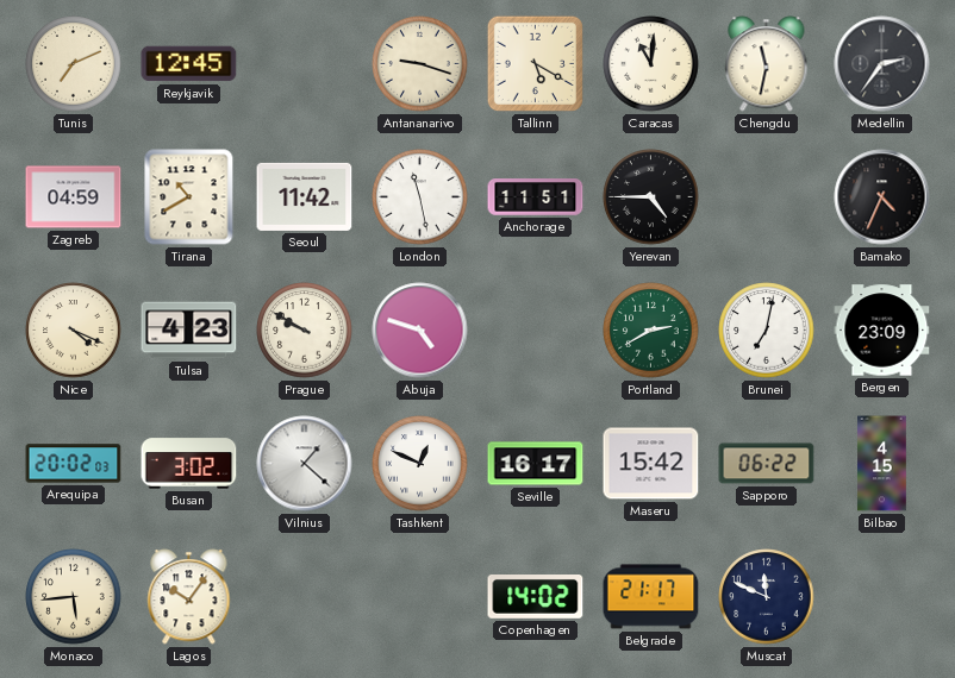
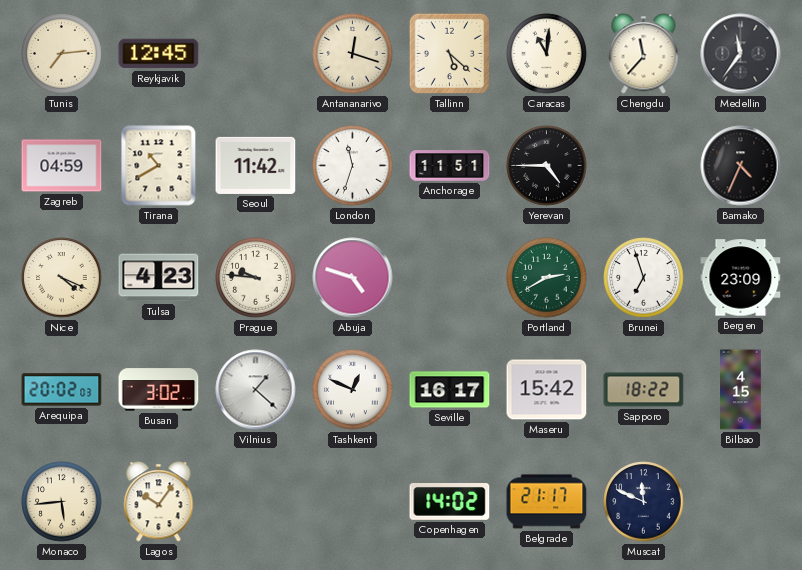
Tunis: 7:11 -> 7:14
Antananarivo: 9:18 -> 12:18
Tallinn: 5:20 -> 5:22
Chengdu: 11:32 -> 11:37
Medellin: 2:36 -> 11:36
London: 11:28 -> 11:33
Prague: 9:50 -> 9:46
Brunei: 7:02 -> 6:57
Sapporo: 06:22 -> 18:22
